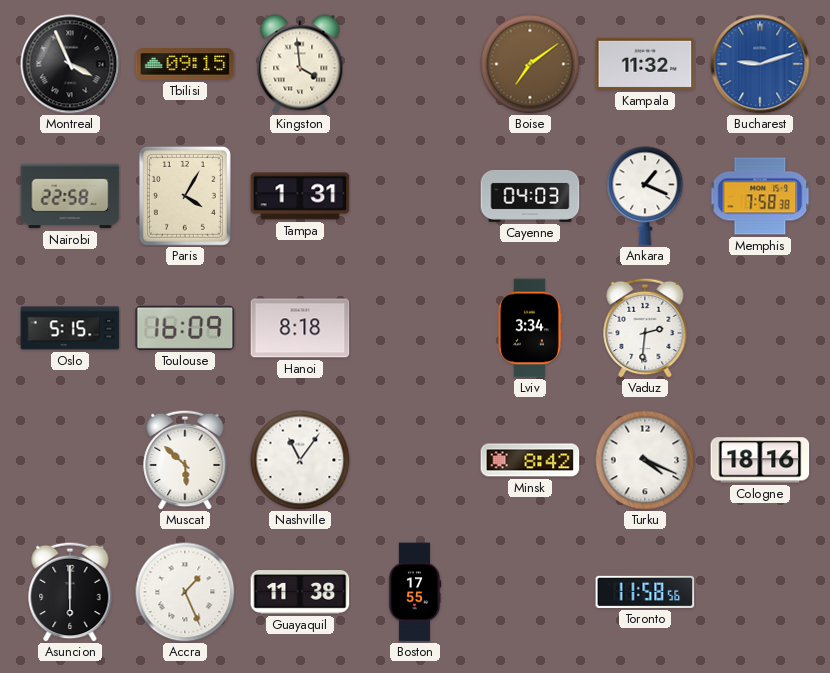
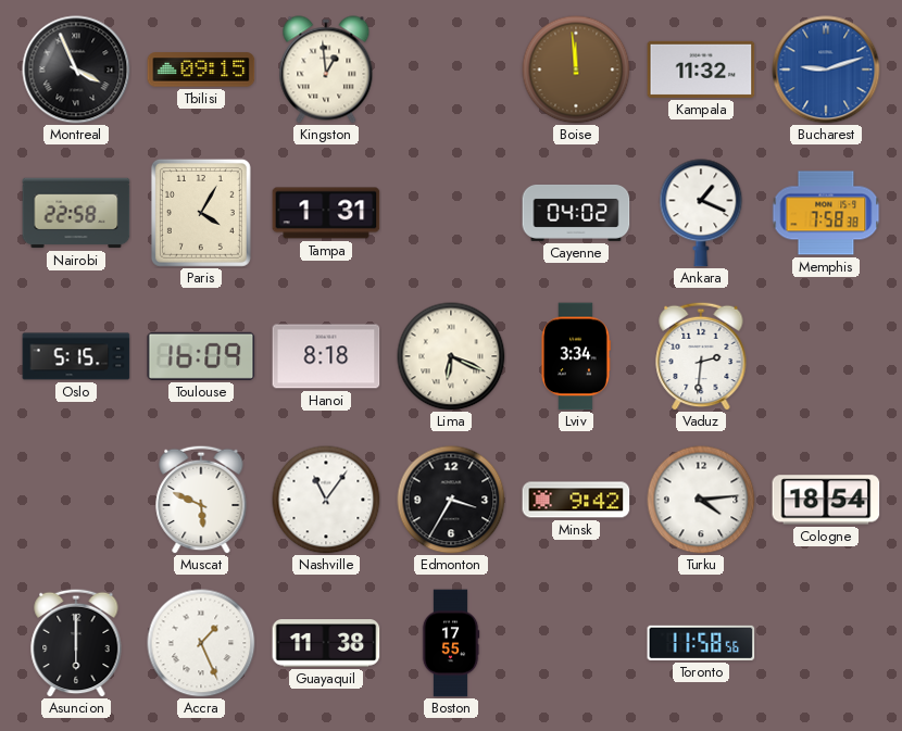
Kingston: 3:59 -> 12:59
Boise: 7:09 -> 11:59
Cayenne: 04:03 -> 04:02
Lima: none -> 6:19
Muscat: 5:52 -> 5:49
Edmonton: none -> 3:35
Minsk: 8:42 -> 9:42
Turku: 4:19 -> 4:14
Cologne: 18:16 -> 18:54
